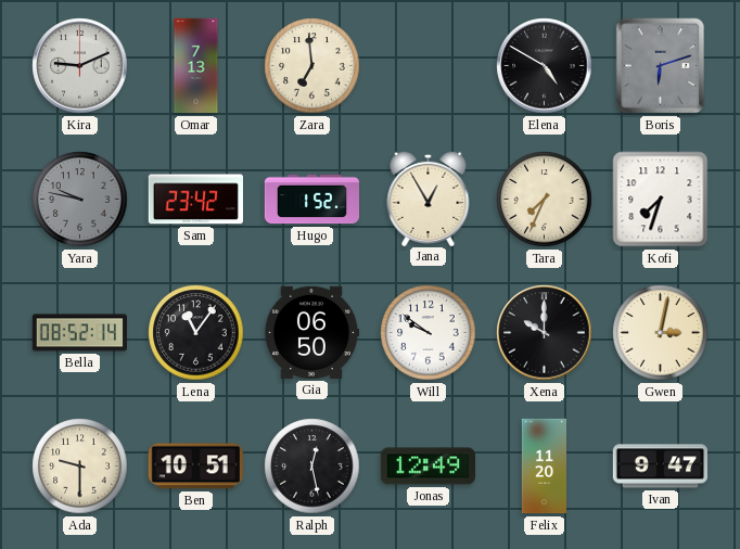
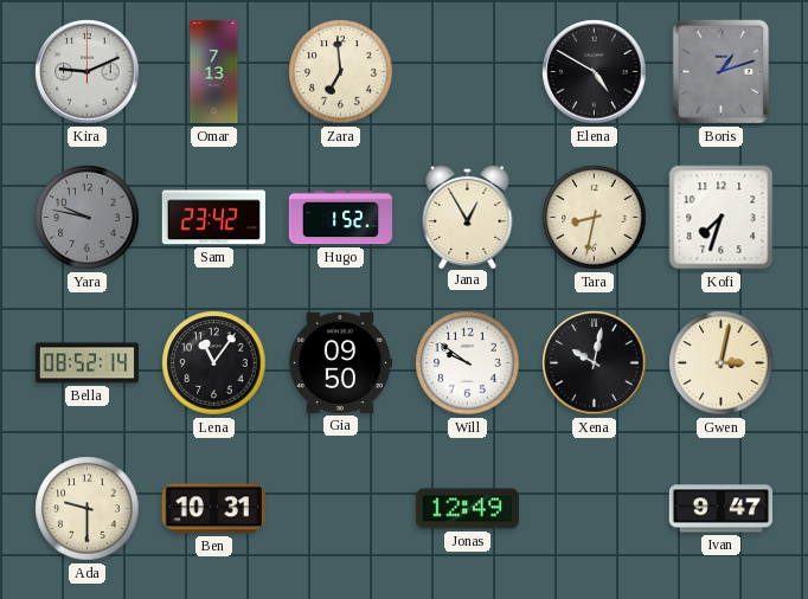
Boris: 6:12 -> 1:12
Tara: 7:34 -> 8:32
Gia: 06:50 -> 09:50
Xena: 10:00 -> 10:02
Ben: 10:51 -> 10:31
Ralph: 12:28 -> none
Felix: 11:20 -> none
